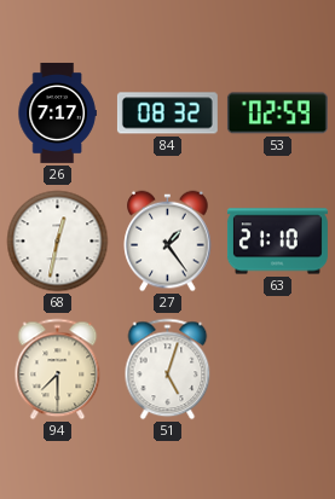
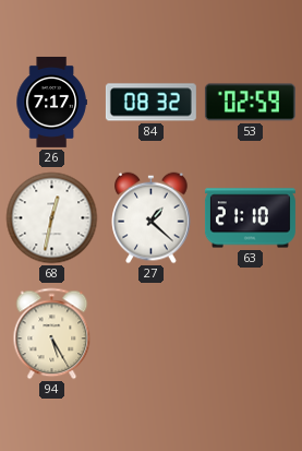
27: 1:24 -> 1:22
94: 7:30 -> 5:25
51: 5:03 -> none
